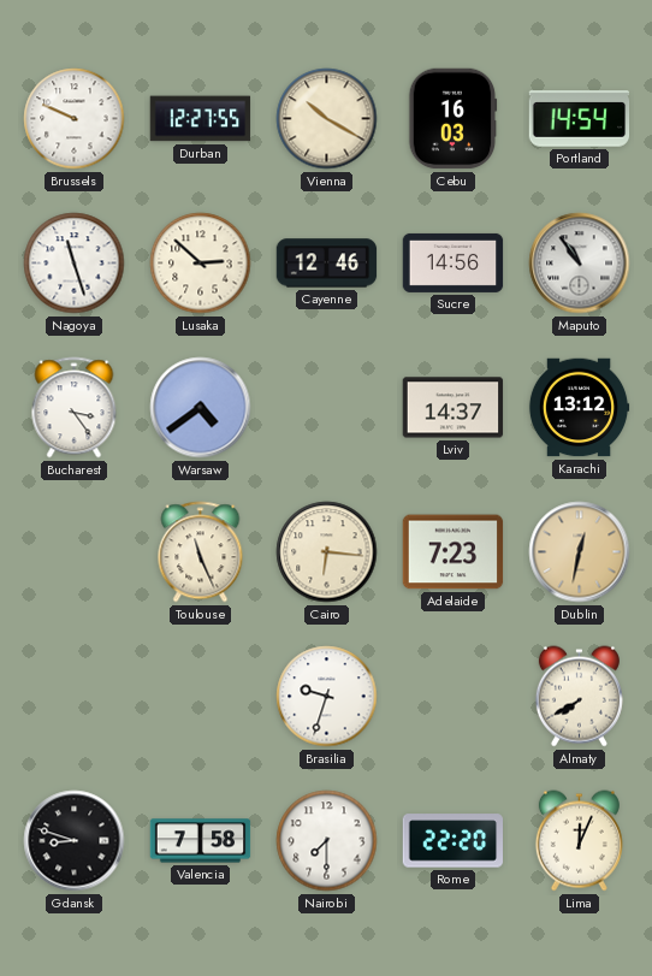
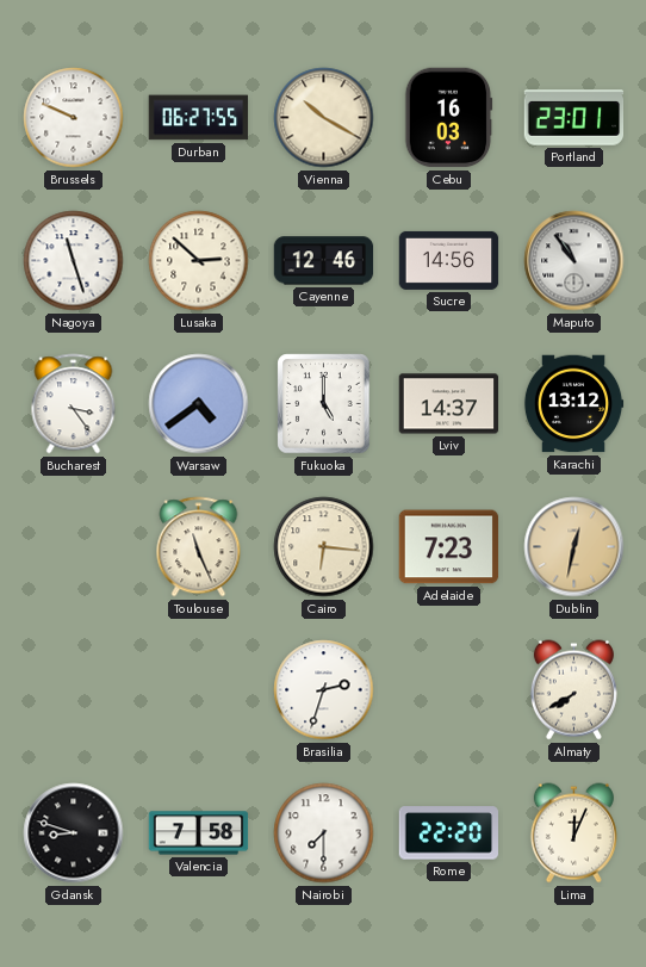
Durban: 12:27 -> 06:27
Portland: 14:54 -> 23:01
Fukuoka: none -> 5:00
Brasilia: 9:33 -> 2:33
